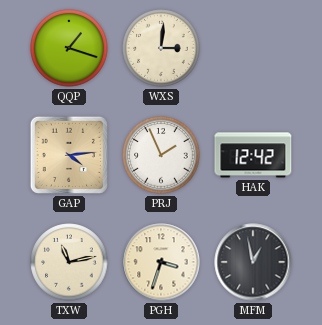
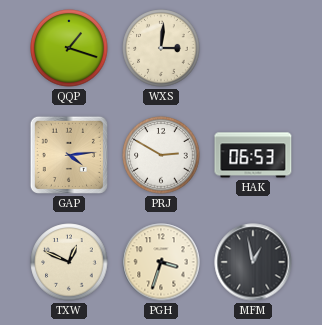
PRJ: 1:56 -> 2:50
HAK: 12:42 -> 06:53
TXW: 11:13 -> 12:49
